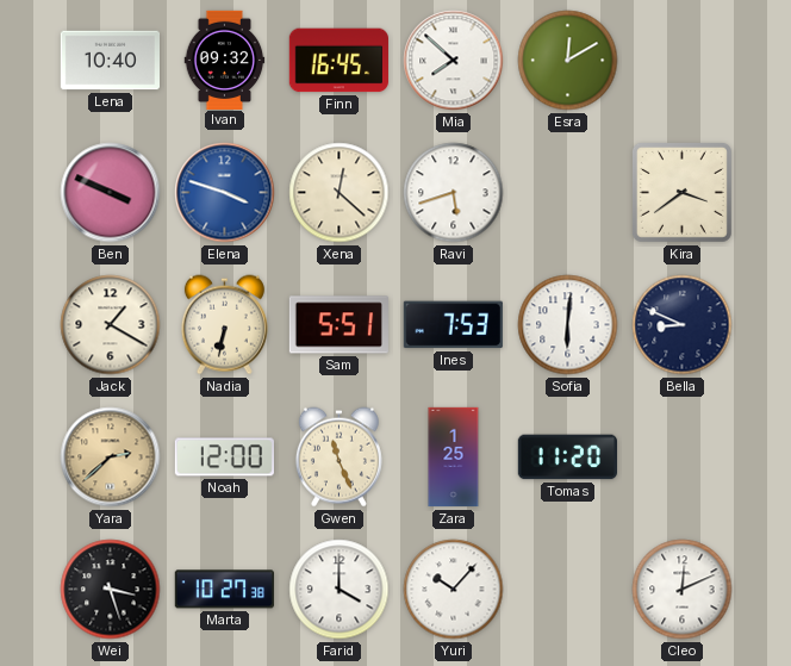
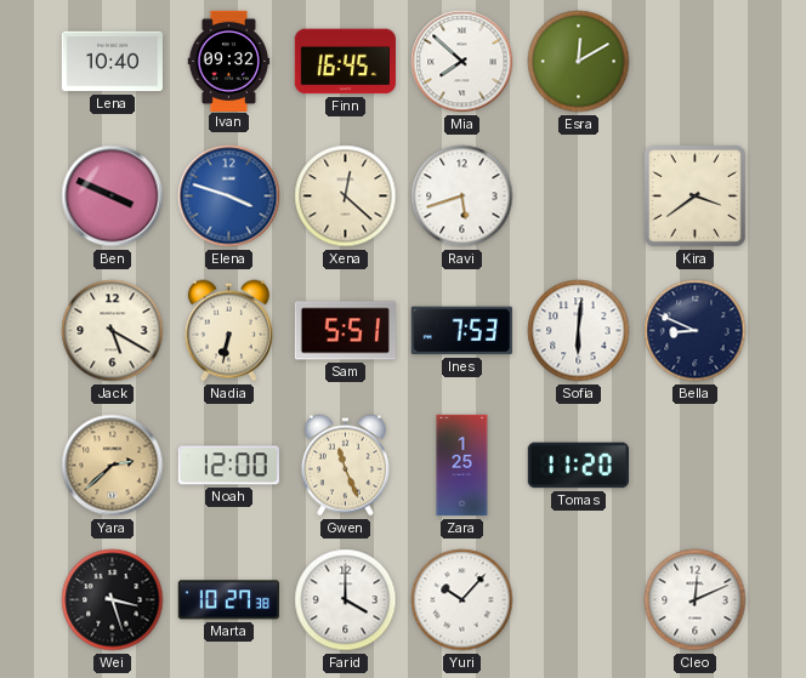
Jack: 1:20 -> 5:20
